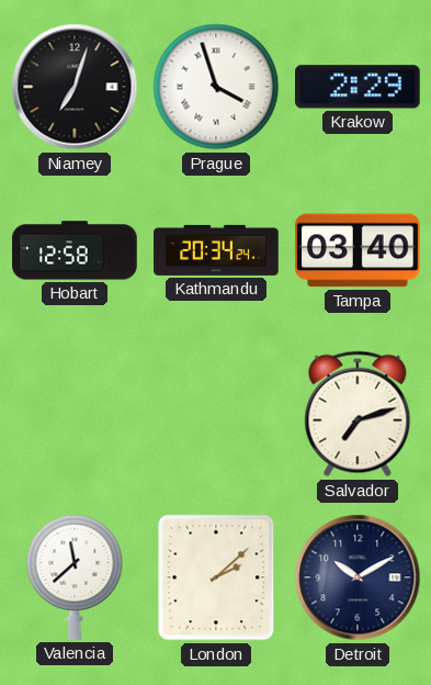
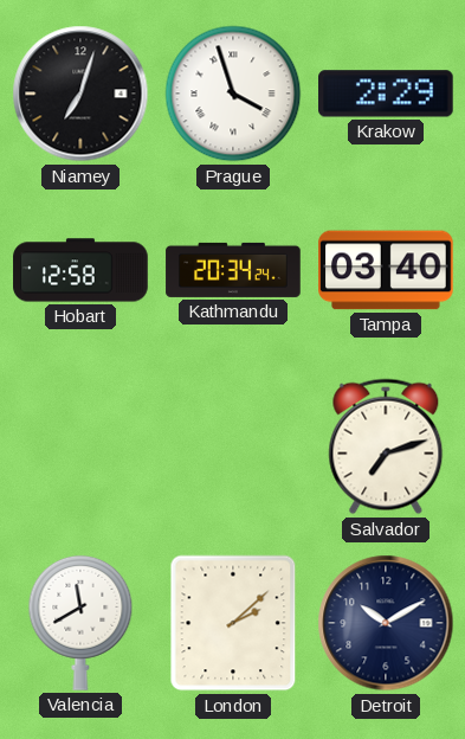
Valencia: 11:38 -> 11:40
